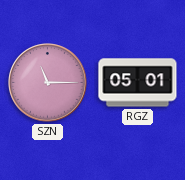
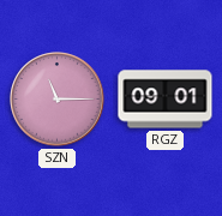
RGZ: 05:01 -> 09:01
